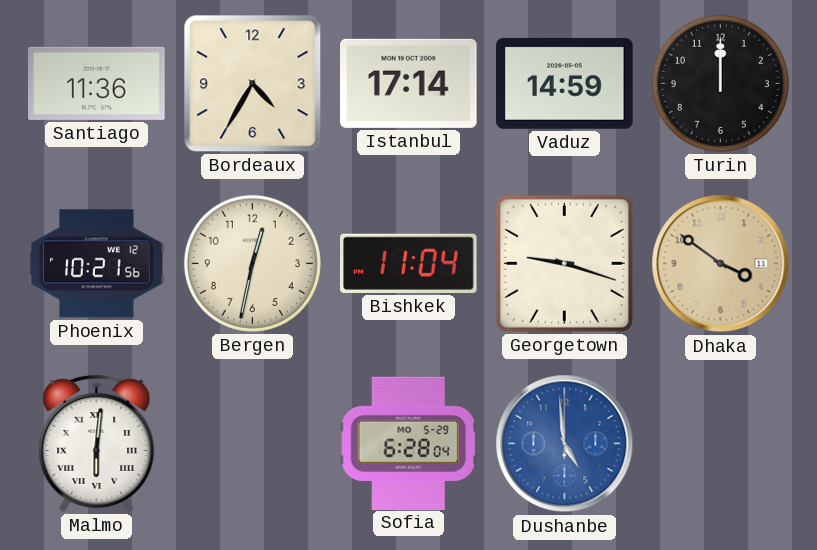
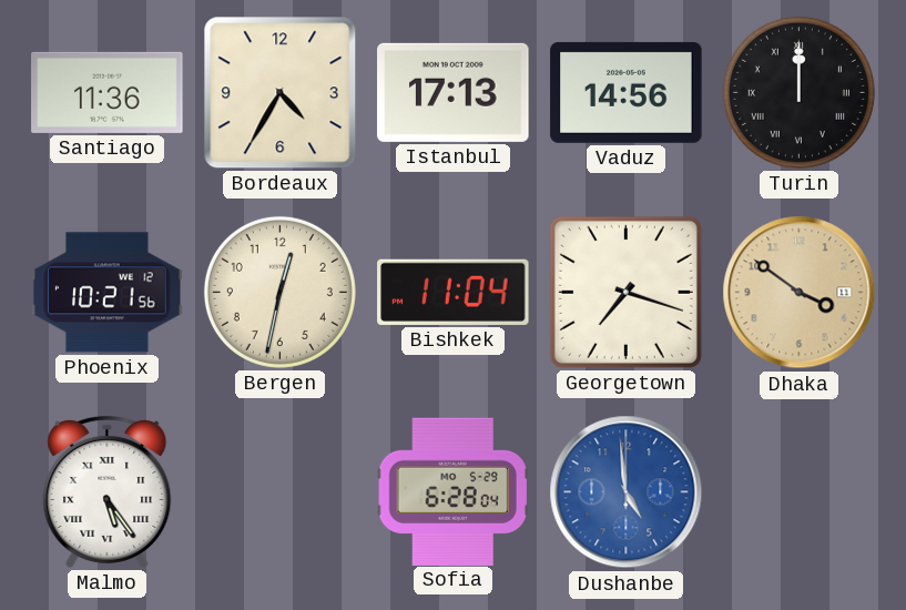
Istanbul: 17:14 -> 17:13
Vaduz: 14:59 -> 14:56
Turin numerals: Arabic -> Roman
Georgetown: 9:18 -> 7:18
Malmo: 6:01 -> 5:24
